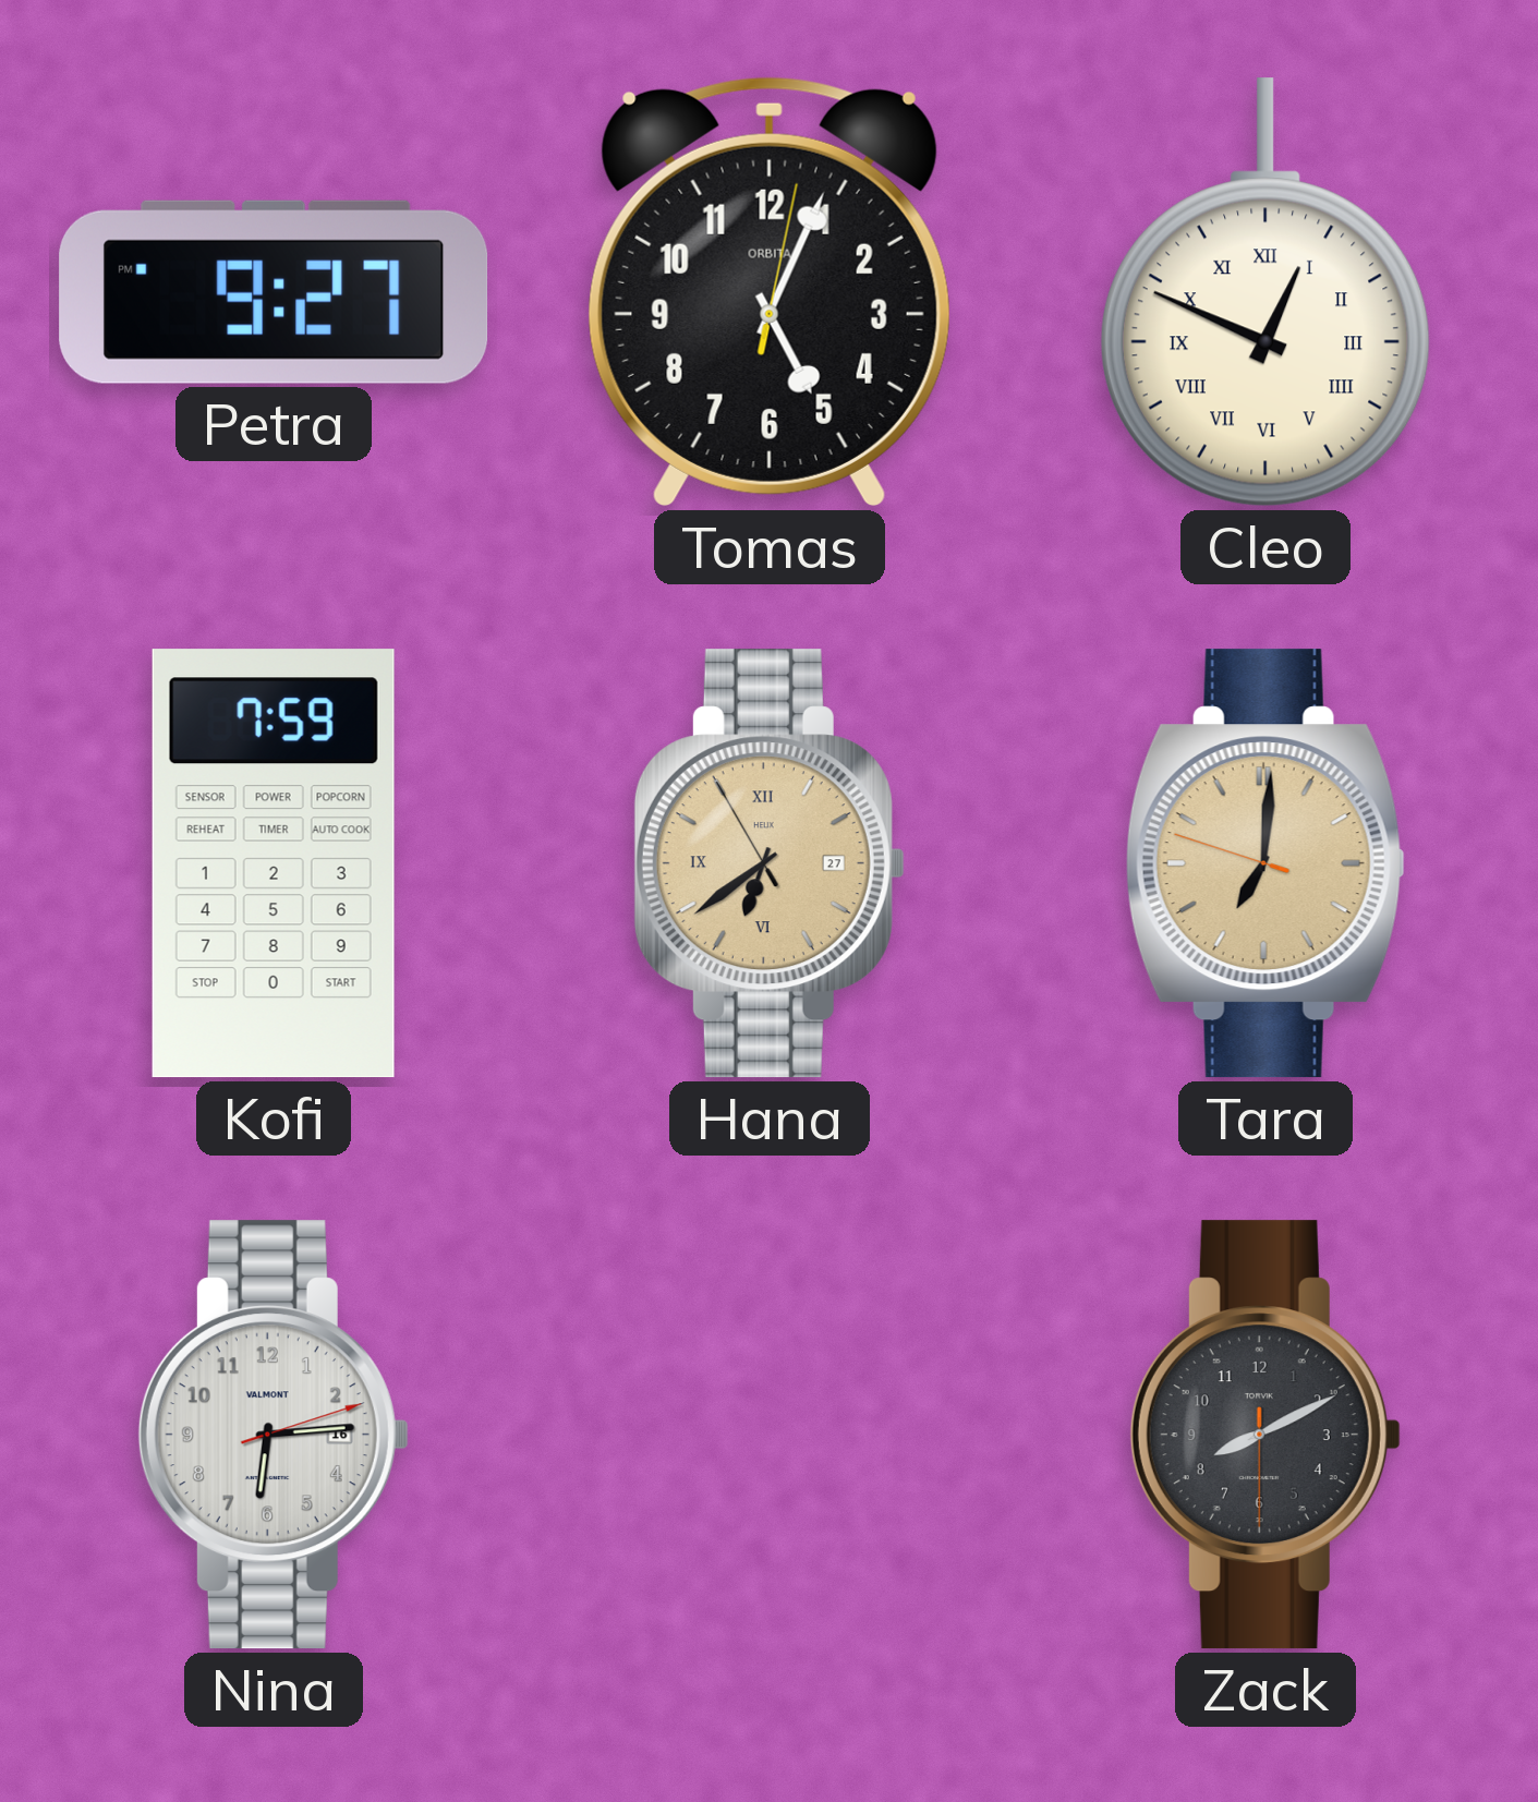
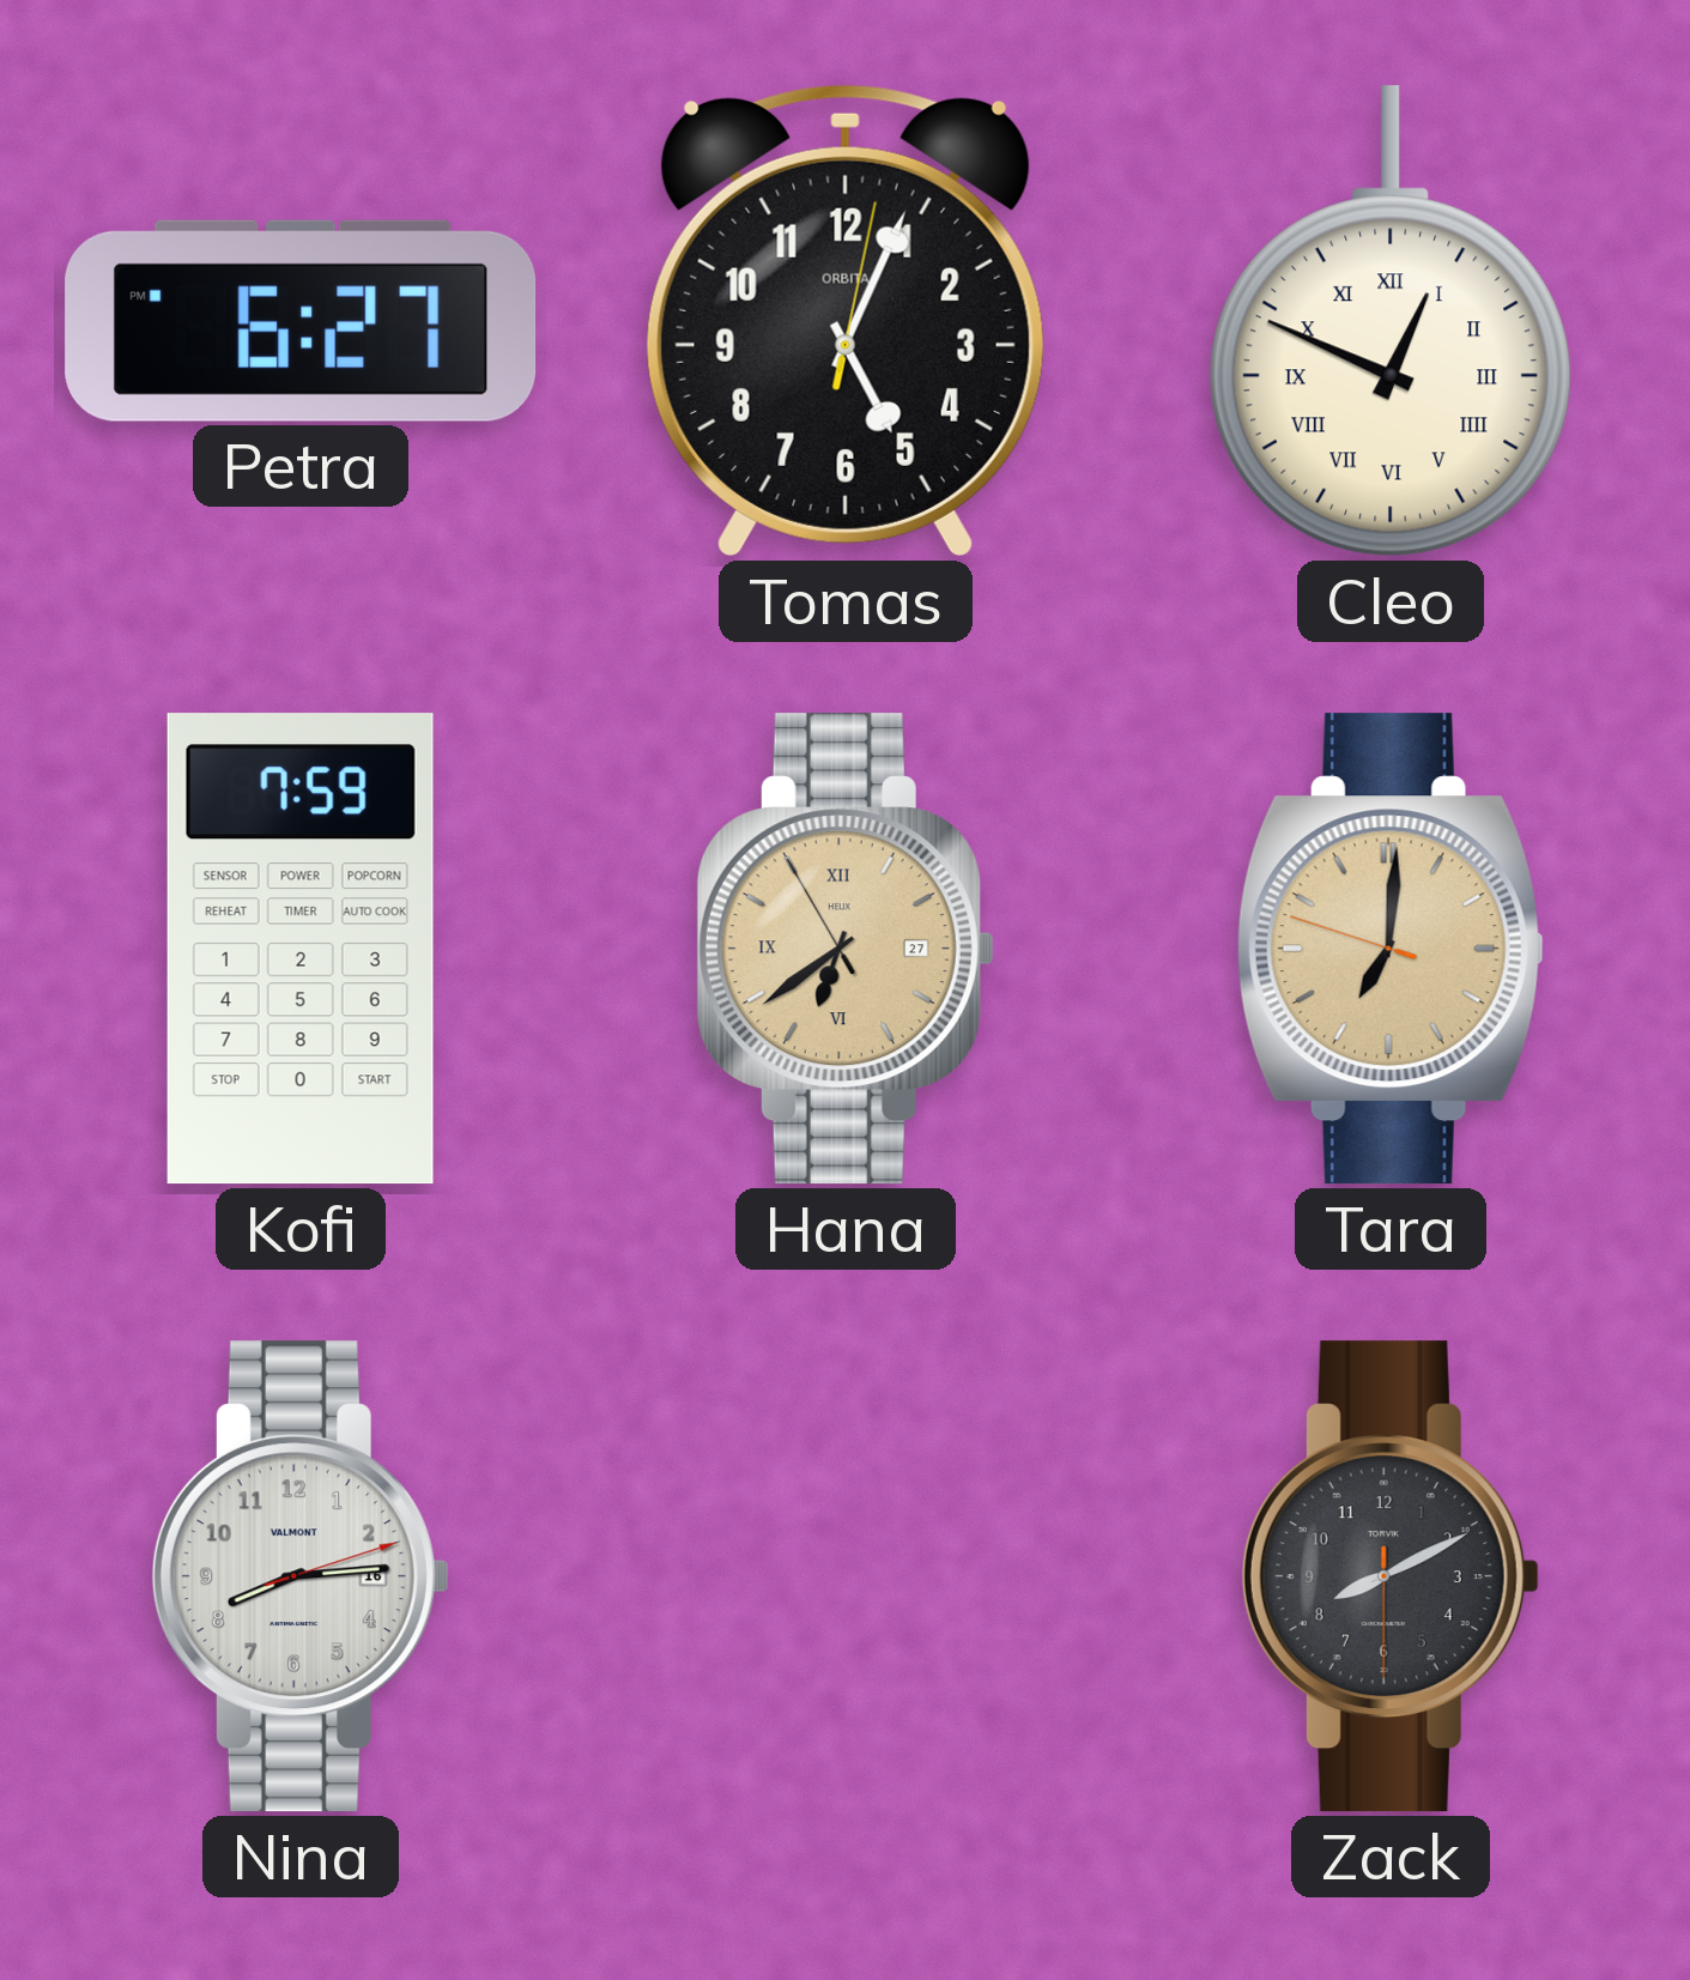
Petra: 9:27 -> 6:27
Nina: 6:14 -> 8:14
